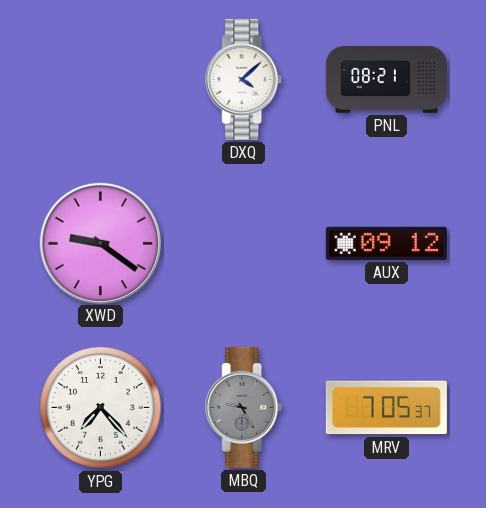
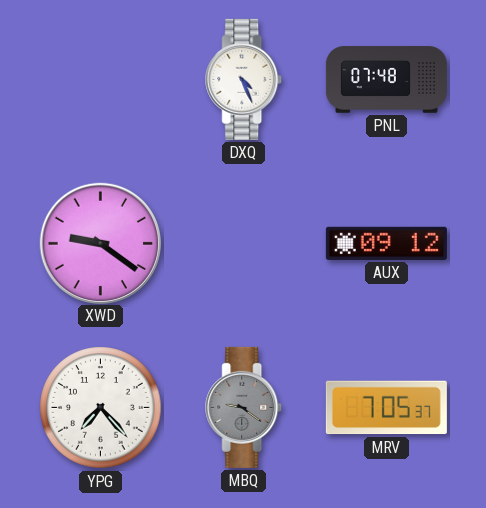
DXQ: 4:08 -> 4:26
PNL: 08:21 -> 07:48
MBQ: 9:25 -> 9:21
